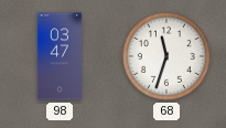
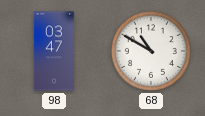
68: 11:33 -> 10:50
